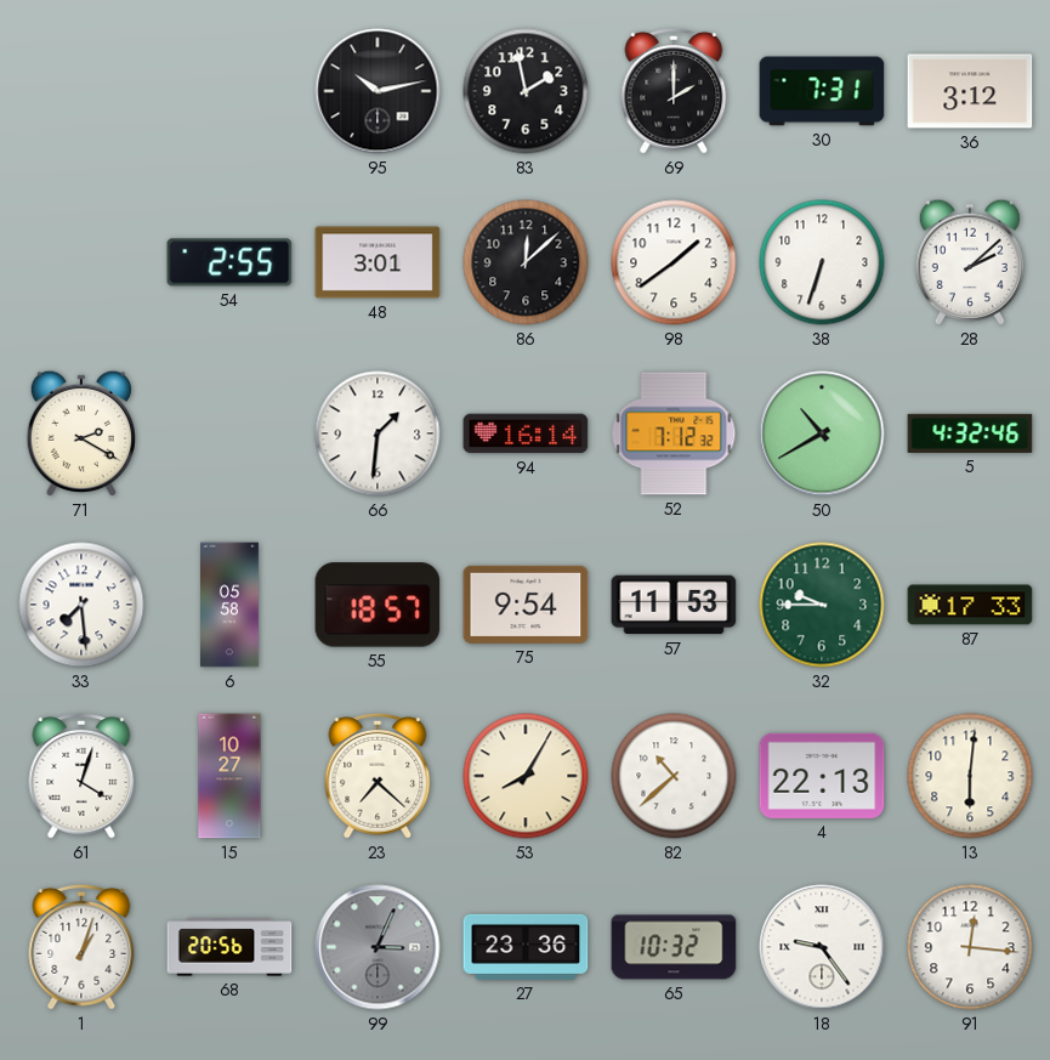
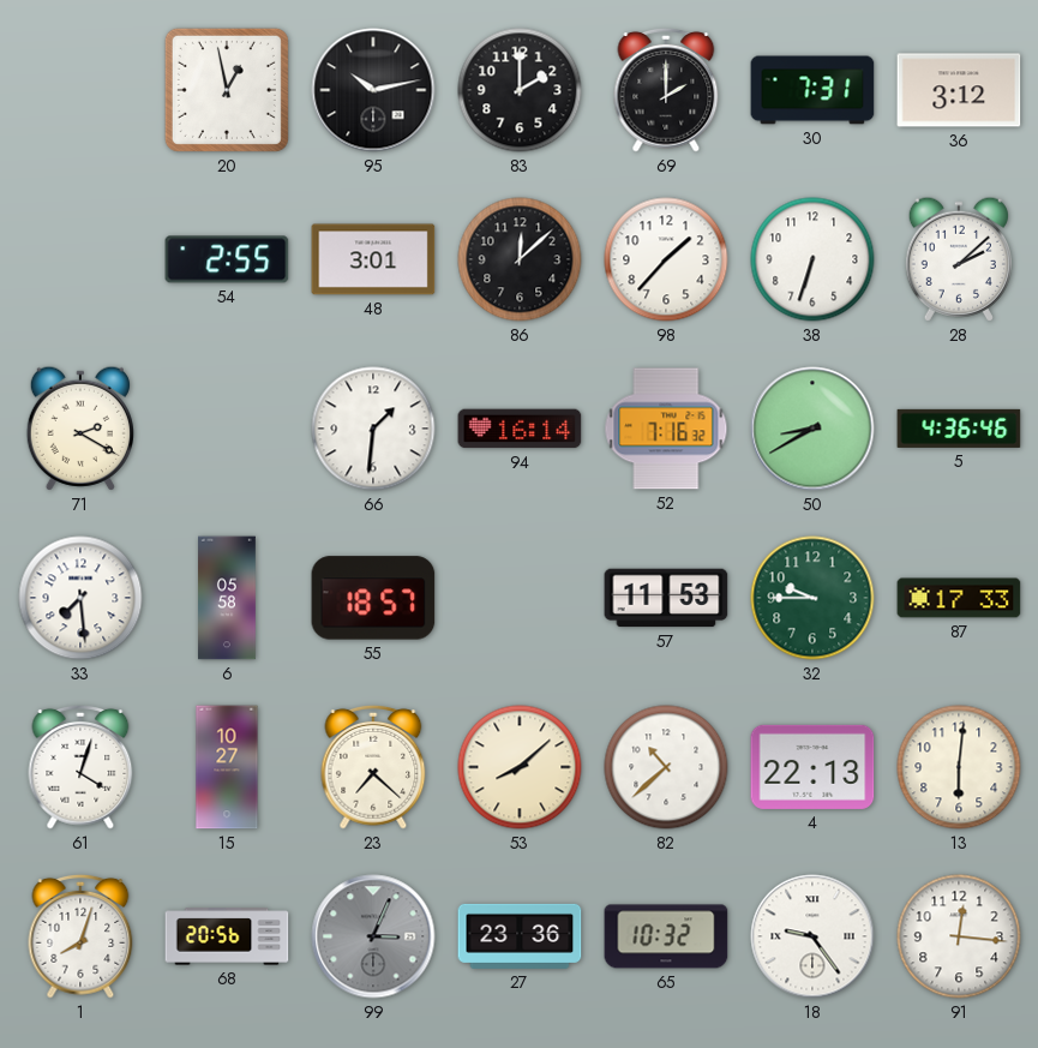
20: none -> 12:58
83: 1:58 -> 2:00
98: 1:39 -> 1:37
52: 7:12 -> 7:16
50: 10:40 -> 8:40
5: 4:32 -> 4:36
75: 9:54 -> none
53: 8:05 -> 8:08
1: 1:03 -> 8:03
